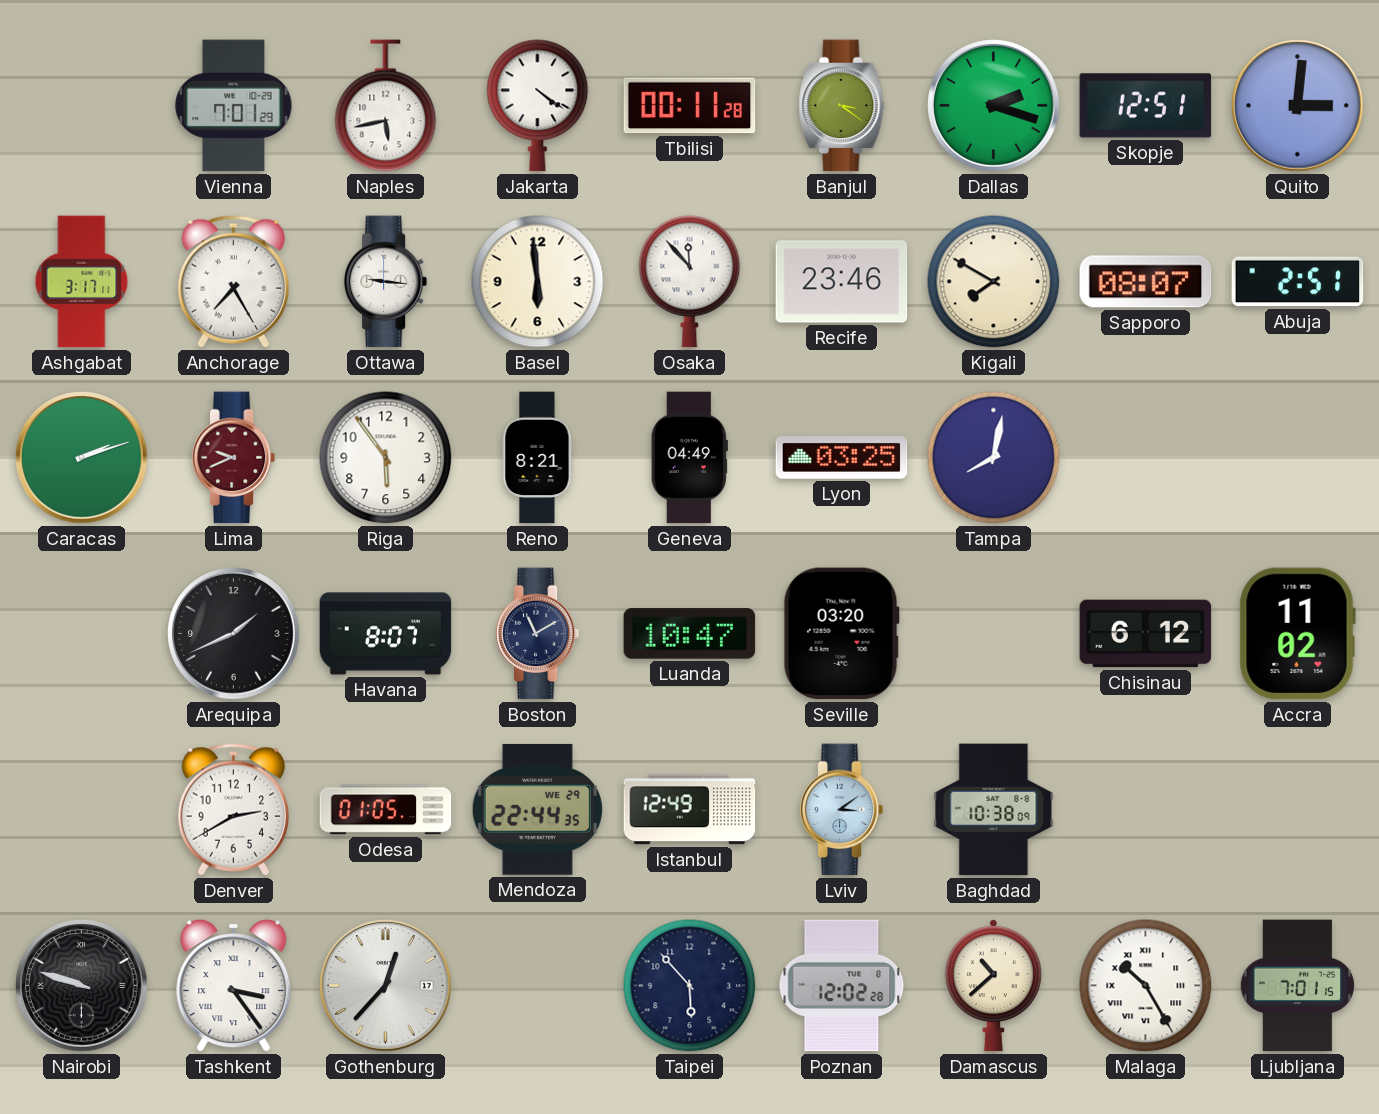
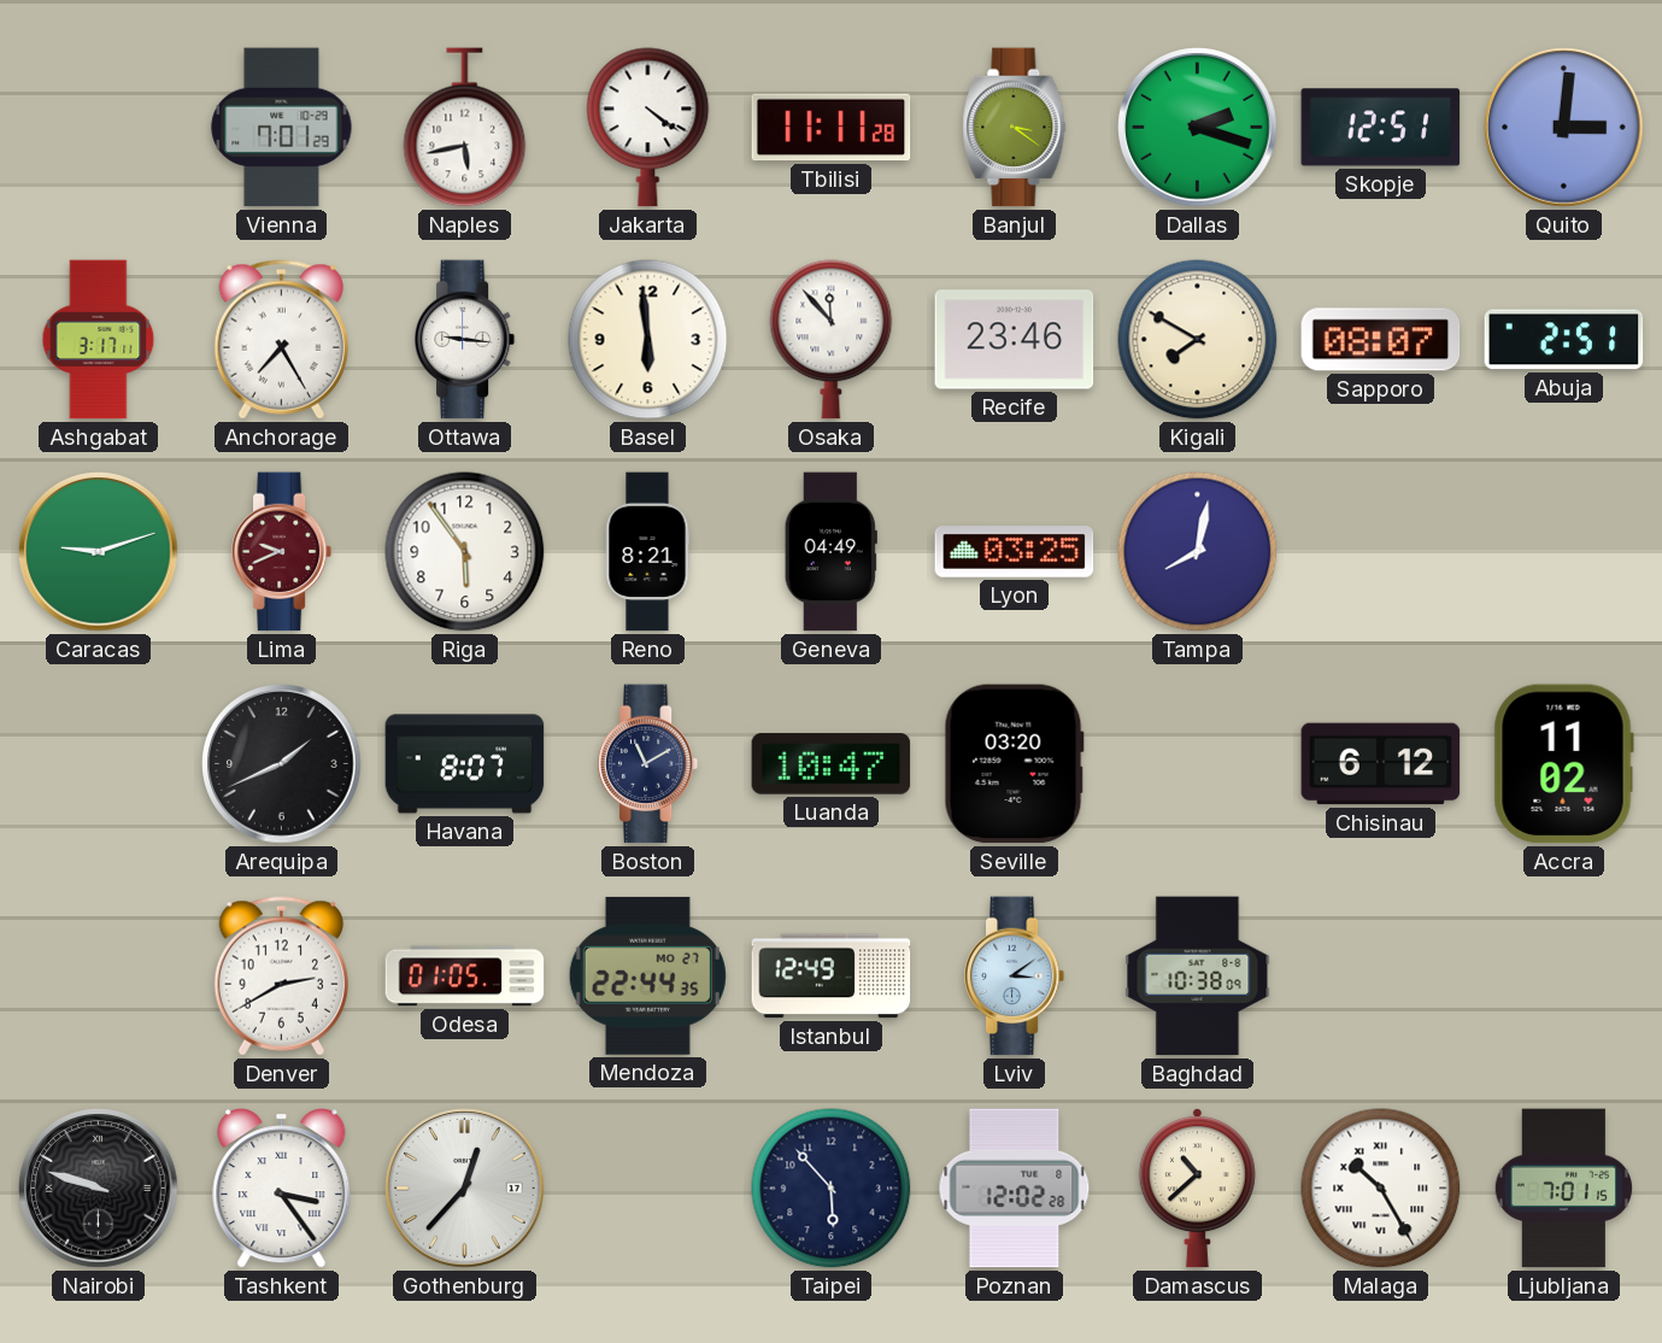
Tbilisi: 00:11 -> 11:11
Caracas: 2:12 -> 9:12
Mendoza date: WE 29 -> MO 27
